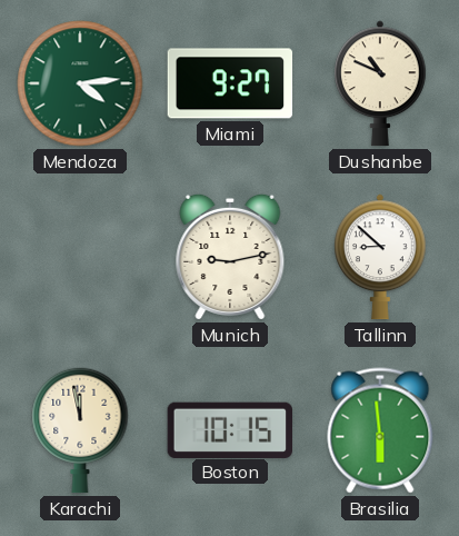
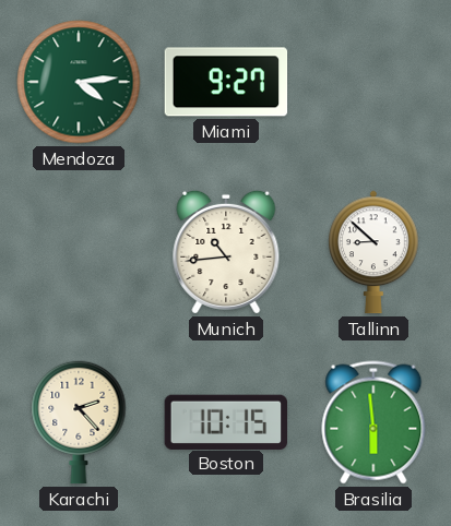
Dushanbe: 10:49 -> none
Munich: 9:13 -> 10:44
Karachi: 11:58 -> 2:23
